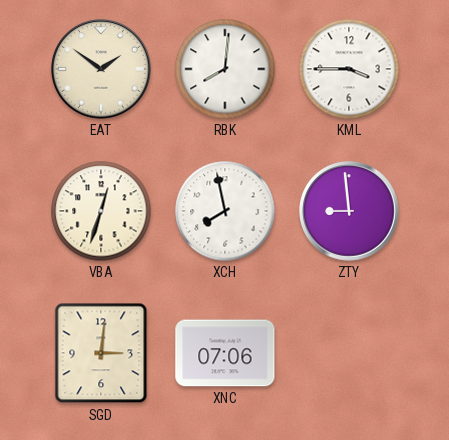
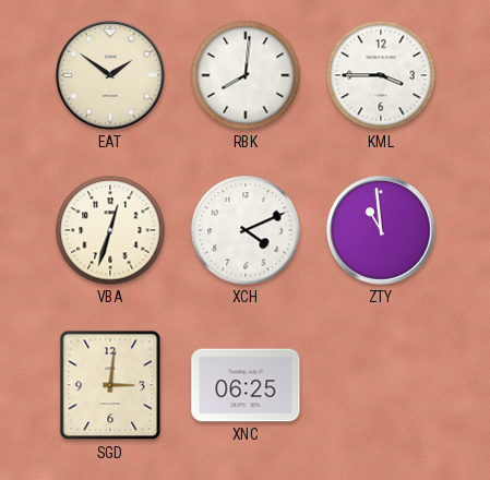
XCH: 7:58 -> 4:11
ZTY: 8:59 -> 10:59
XNC: 07:06 -> 06:25
